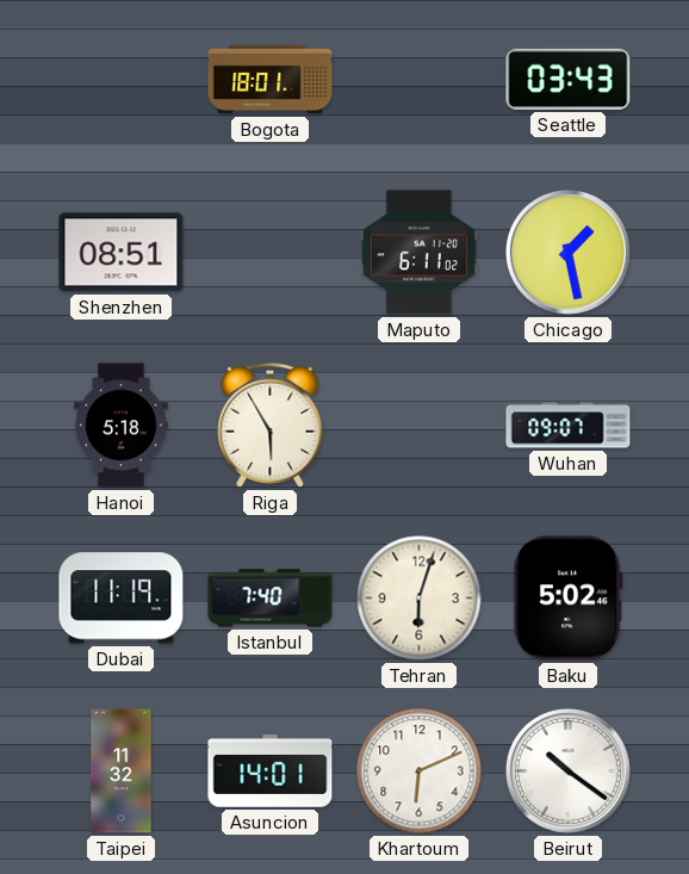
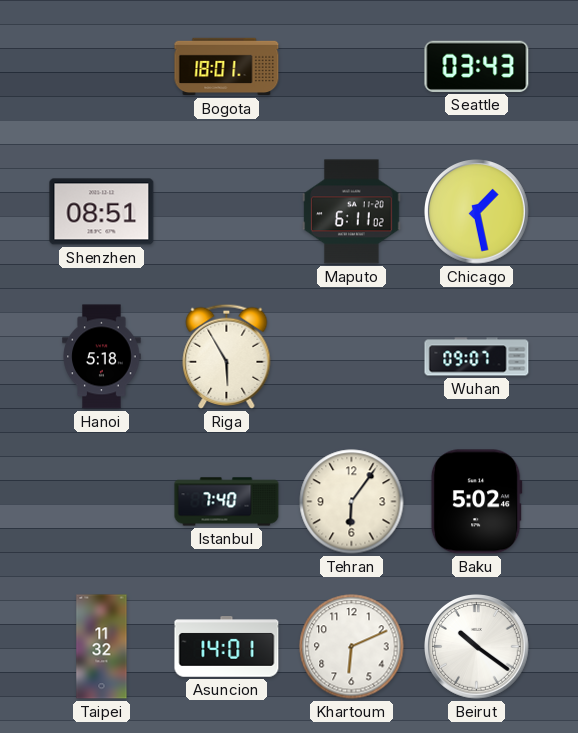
Dubai: 11:19 -> none
Tehran: 6:03 -> 6:06
